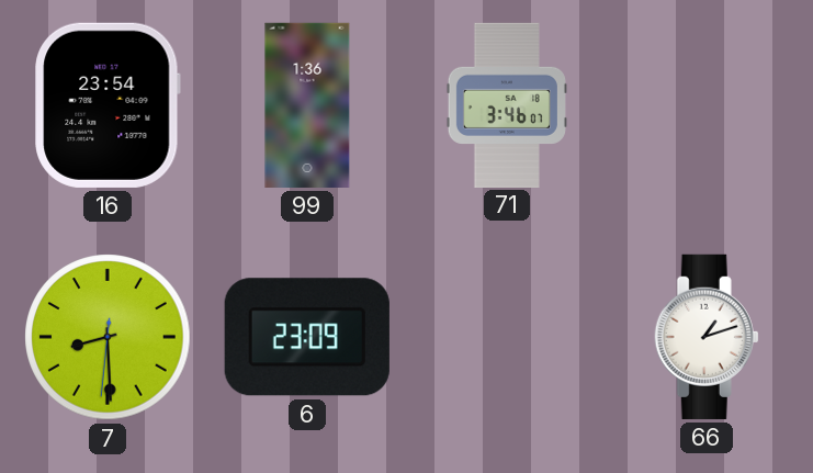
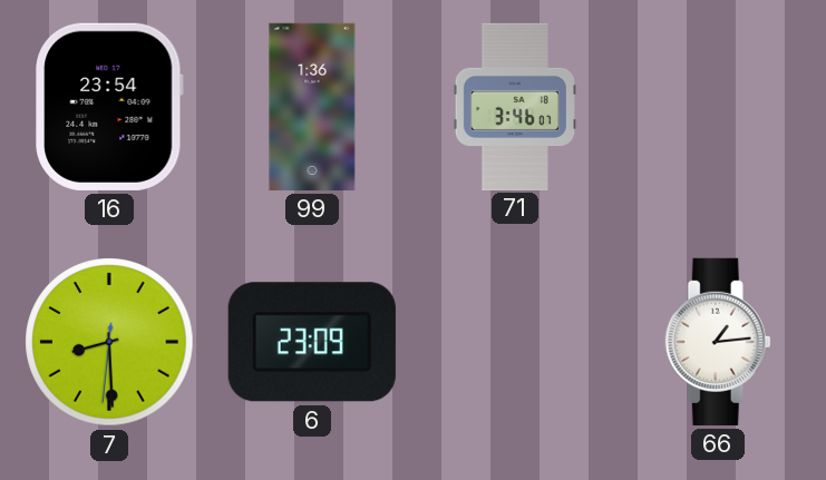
66: 1:12 -> 1:14
